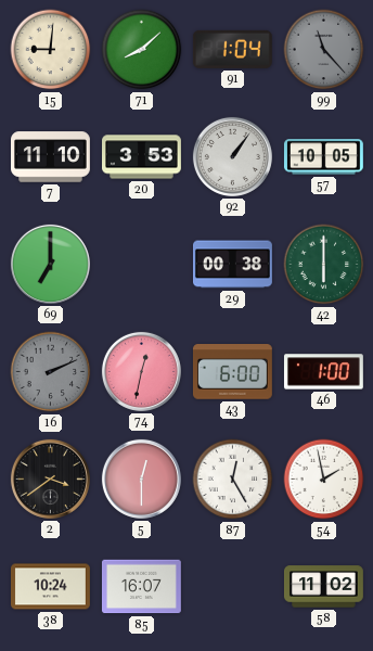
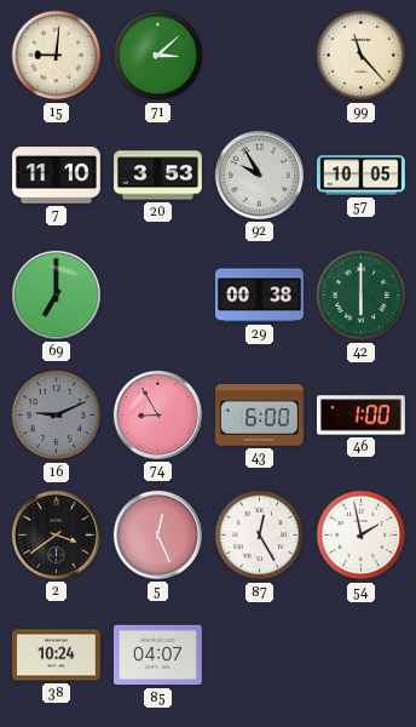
71: 8:08 -> 3:08
91: 1:04 -> none
99 dial: grey -> cream
92: 1:06 -> 9:55
16: 2:11 -> 9:11
74: 12:32 -> 8:55
5: 12:30 -> 12:26
85: 16:07 -> 04:07
58: 11:02 -> none
